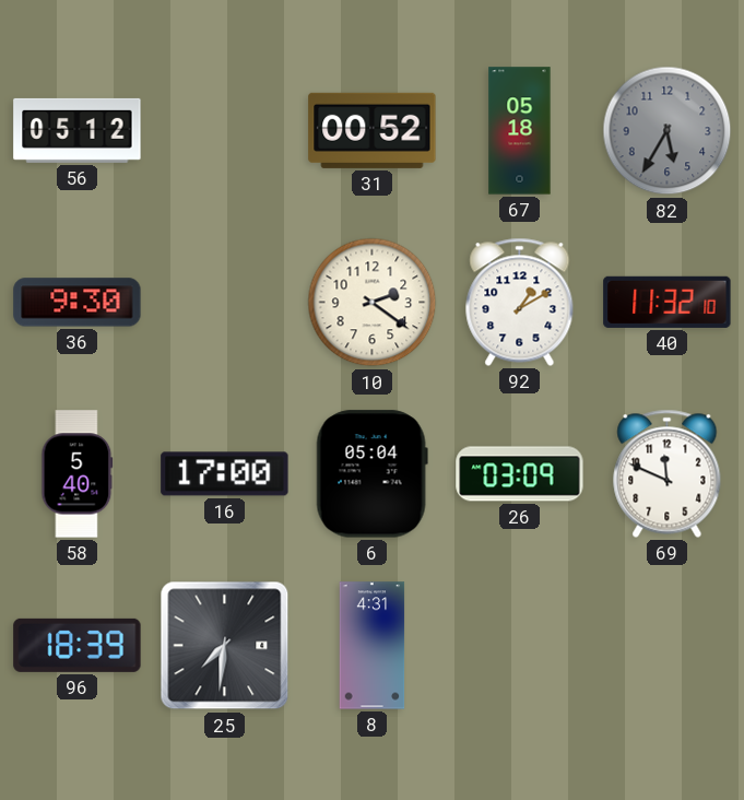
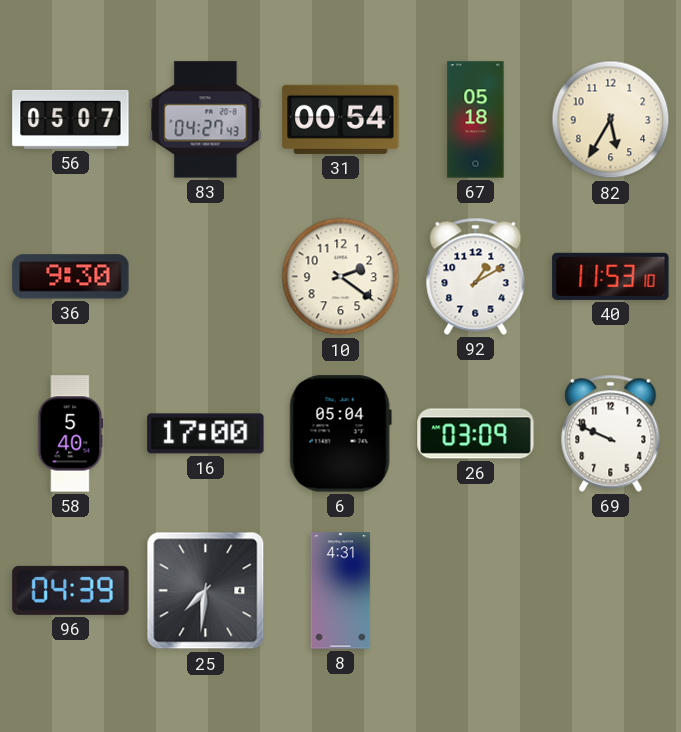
56: 05:12 -> 05:07
83: none -> 04:27
31: 00:52 -> 00:54
82 dial: grey -> cream
40: 11:32 -> 11:53
69: 11:49 -> 9:49
96: 18:39 -> 04:39
